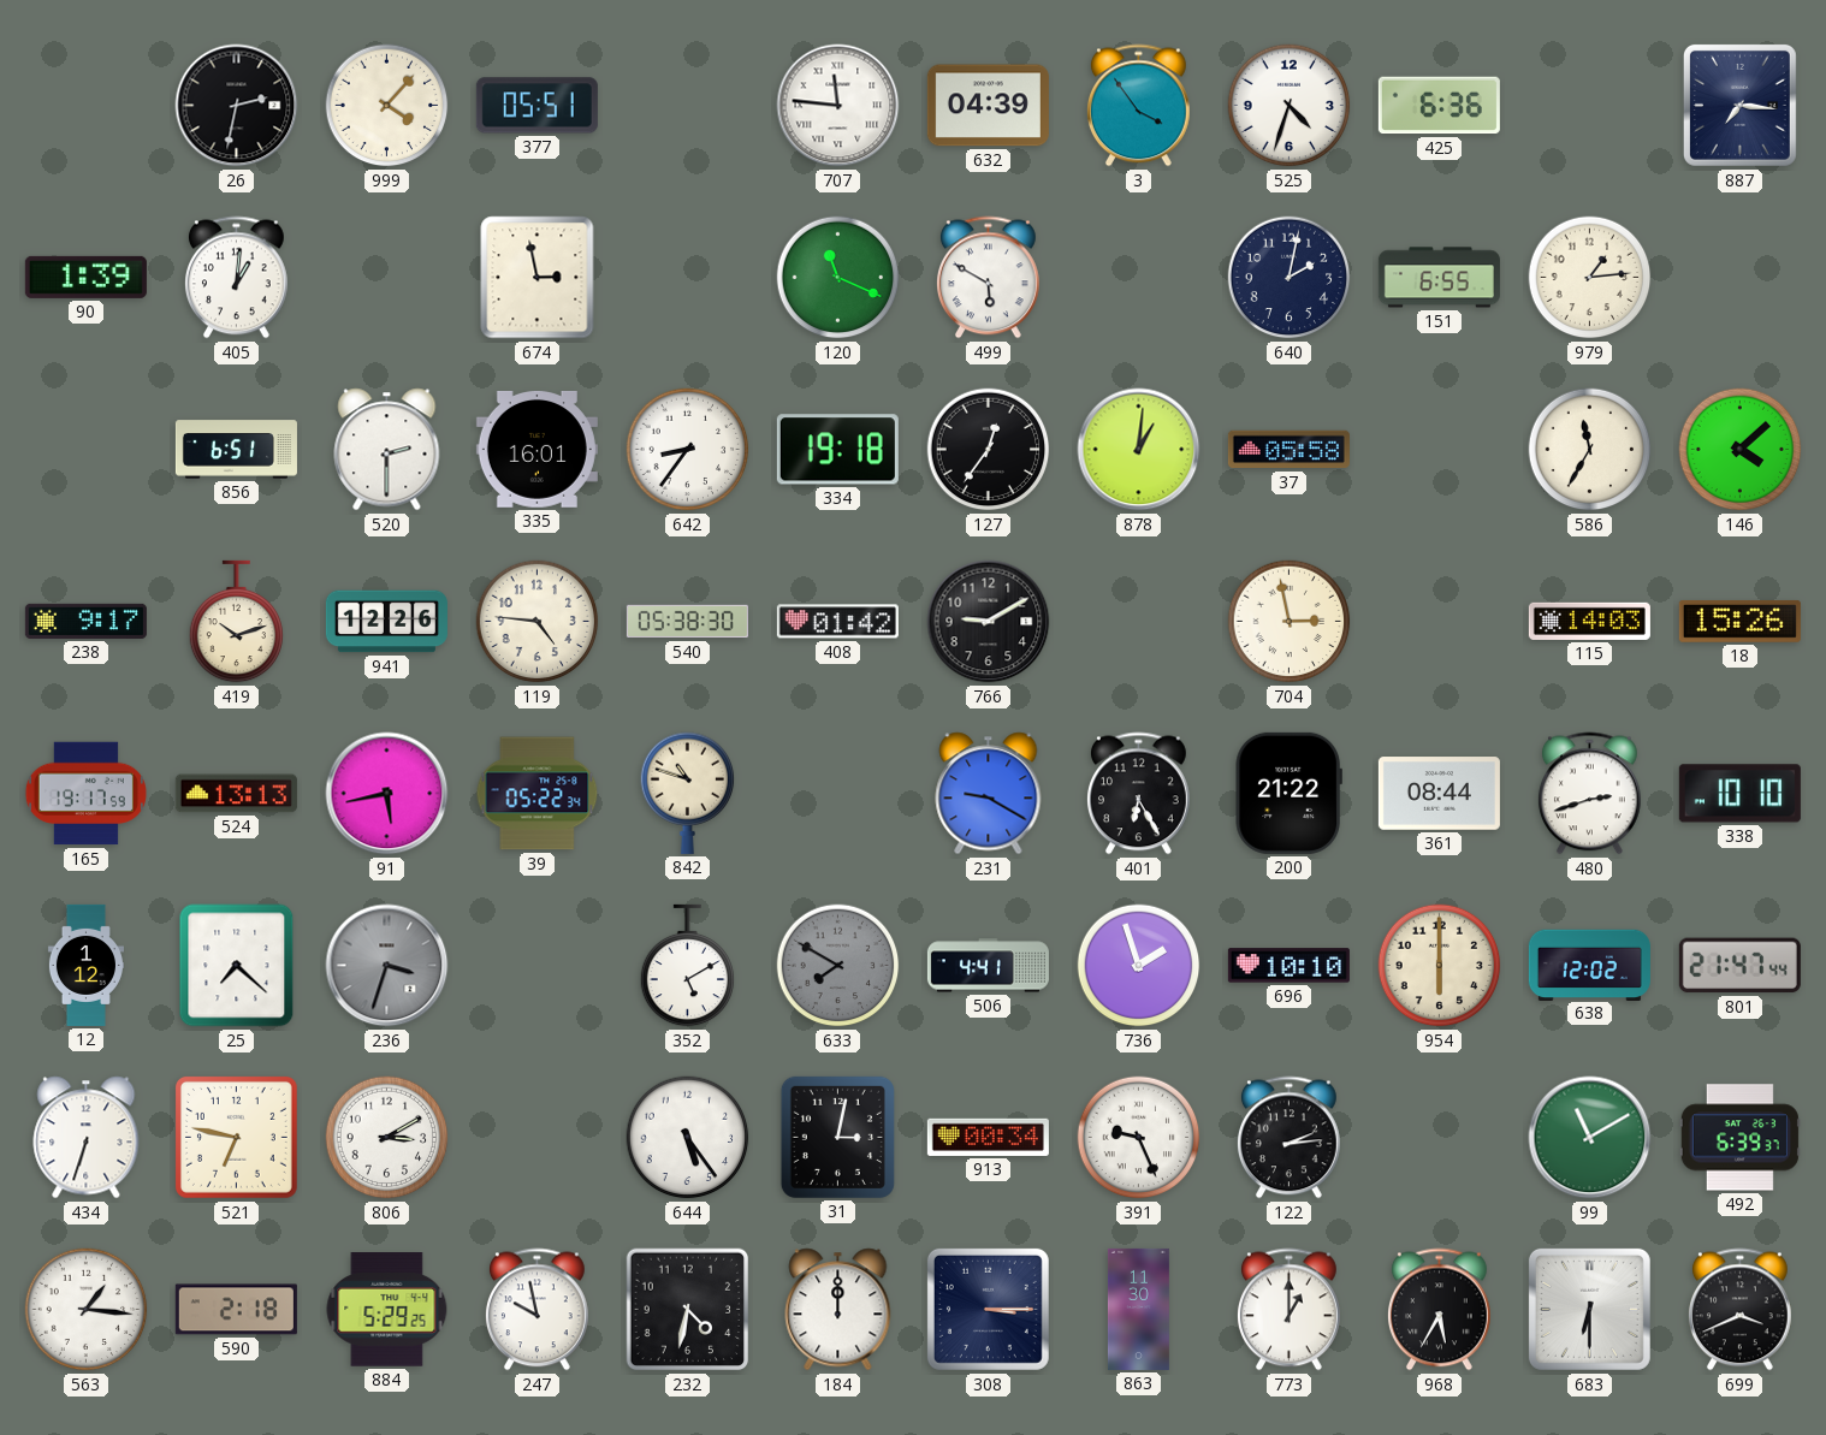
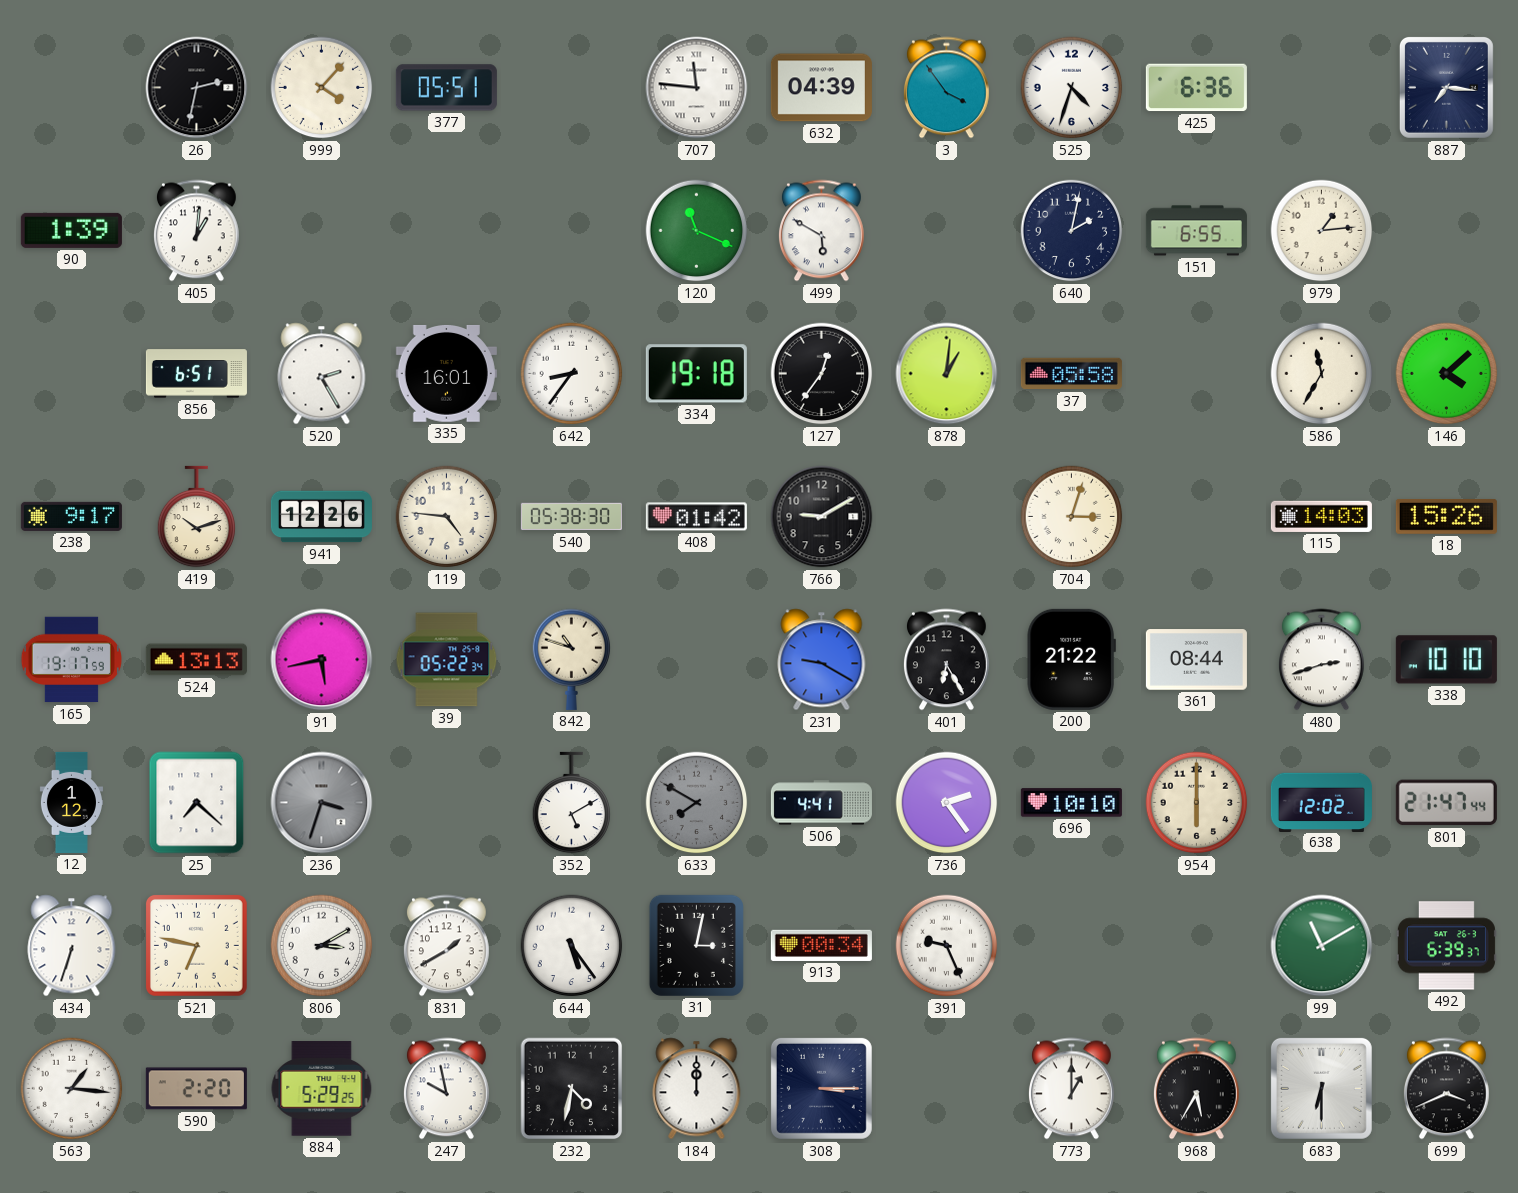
674: 2:58 -> none
520: 2:30 -> 2:25
704: 2:58 -> 3:03
736: 1:57 -> 2:24
831: none -> 1:40
122: 2:14 -> none
590: 2:18 -> 2:20
863: 11:30 -> none
